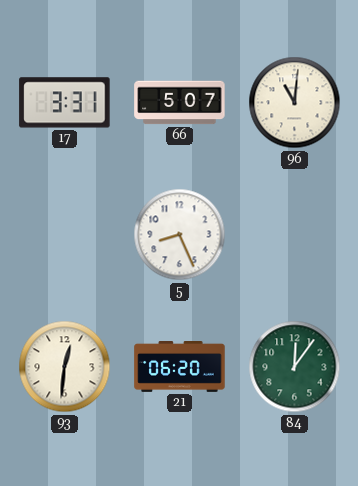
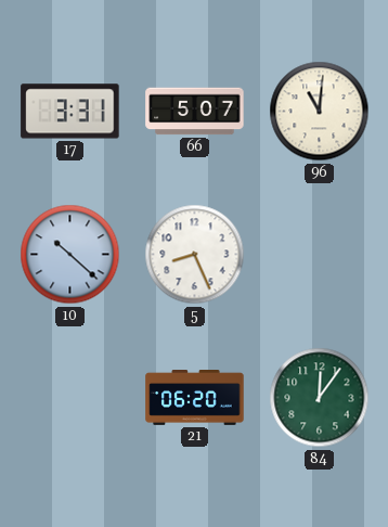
10: none -> 10:22
93: 12:31 -> none
